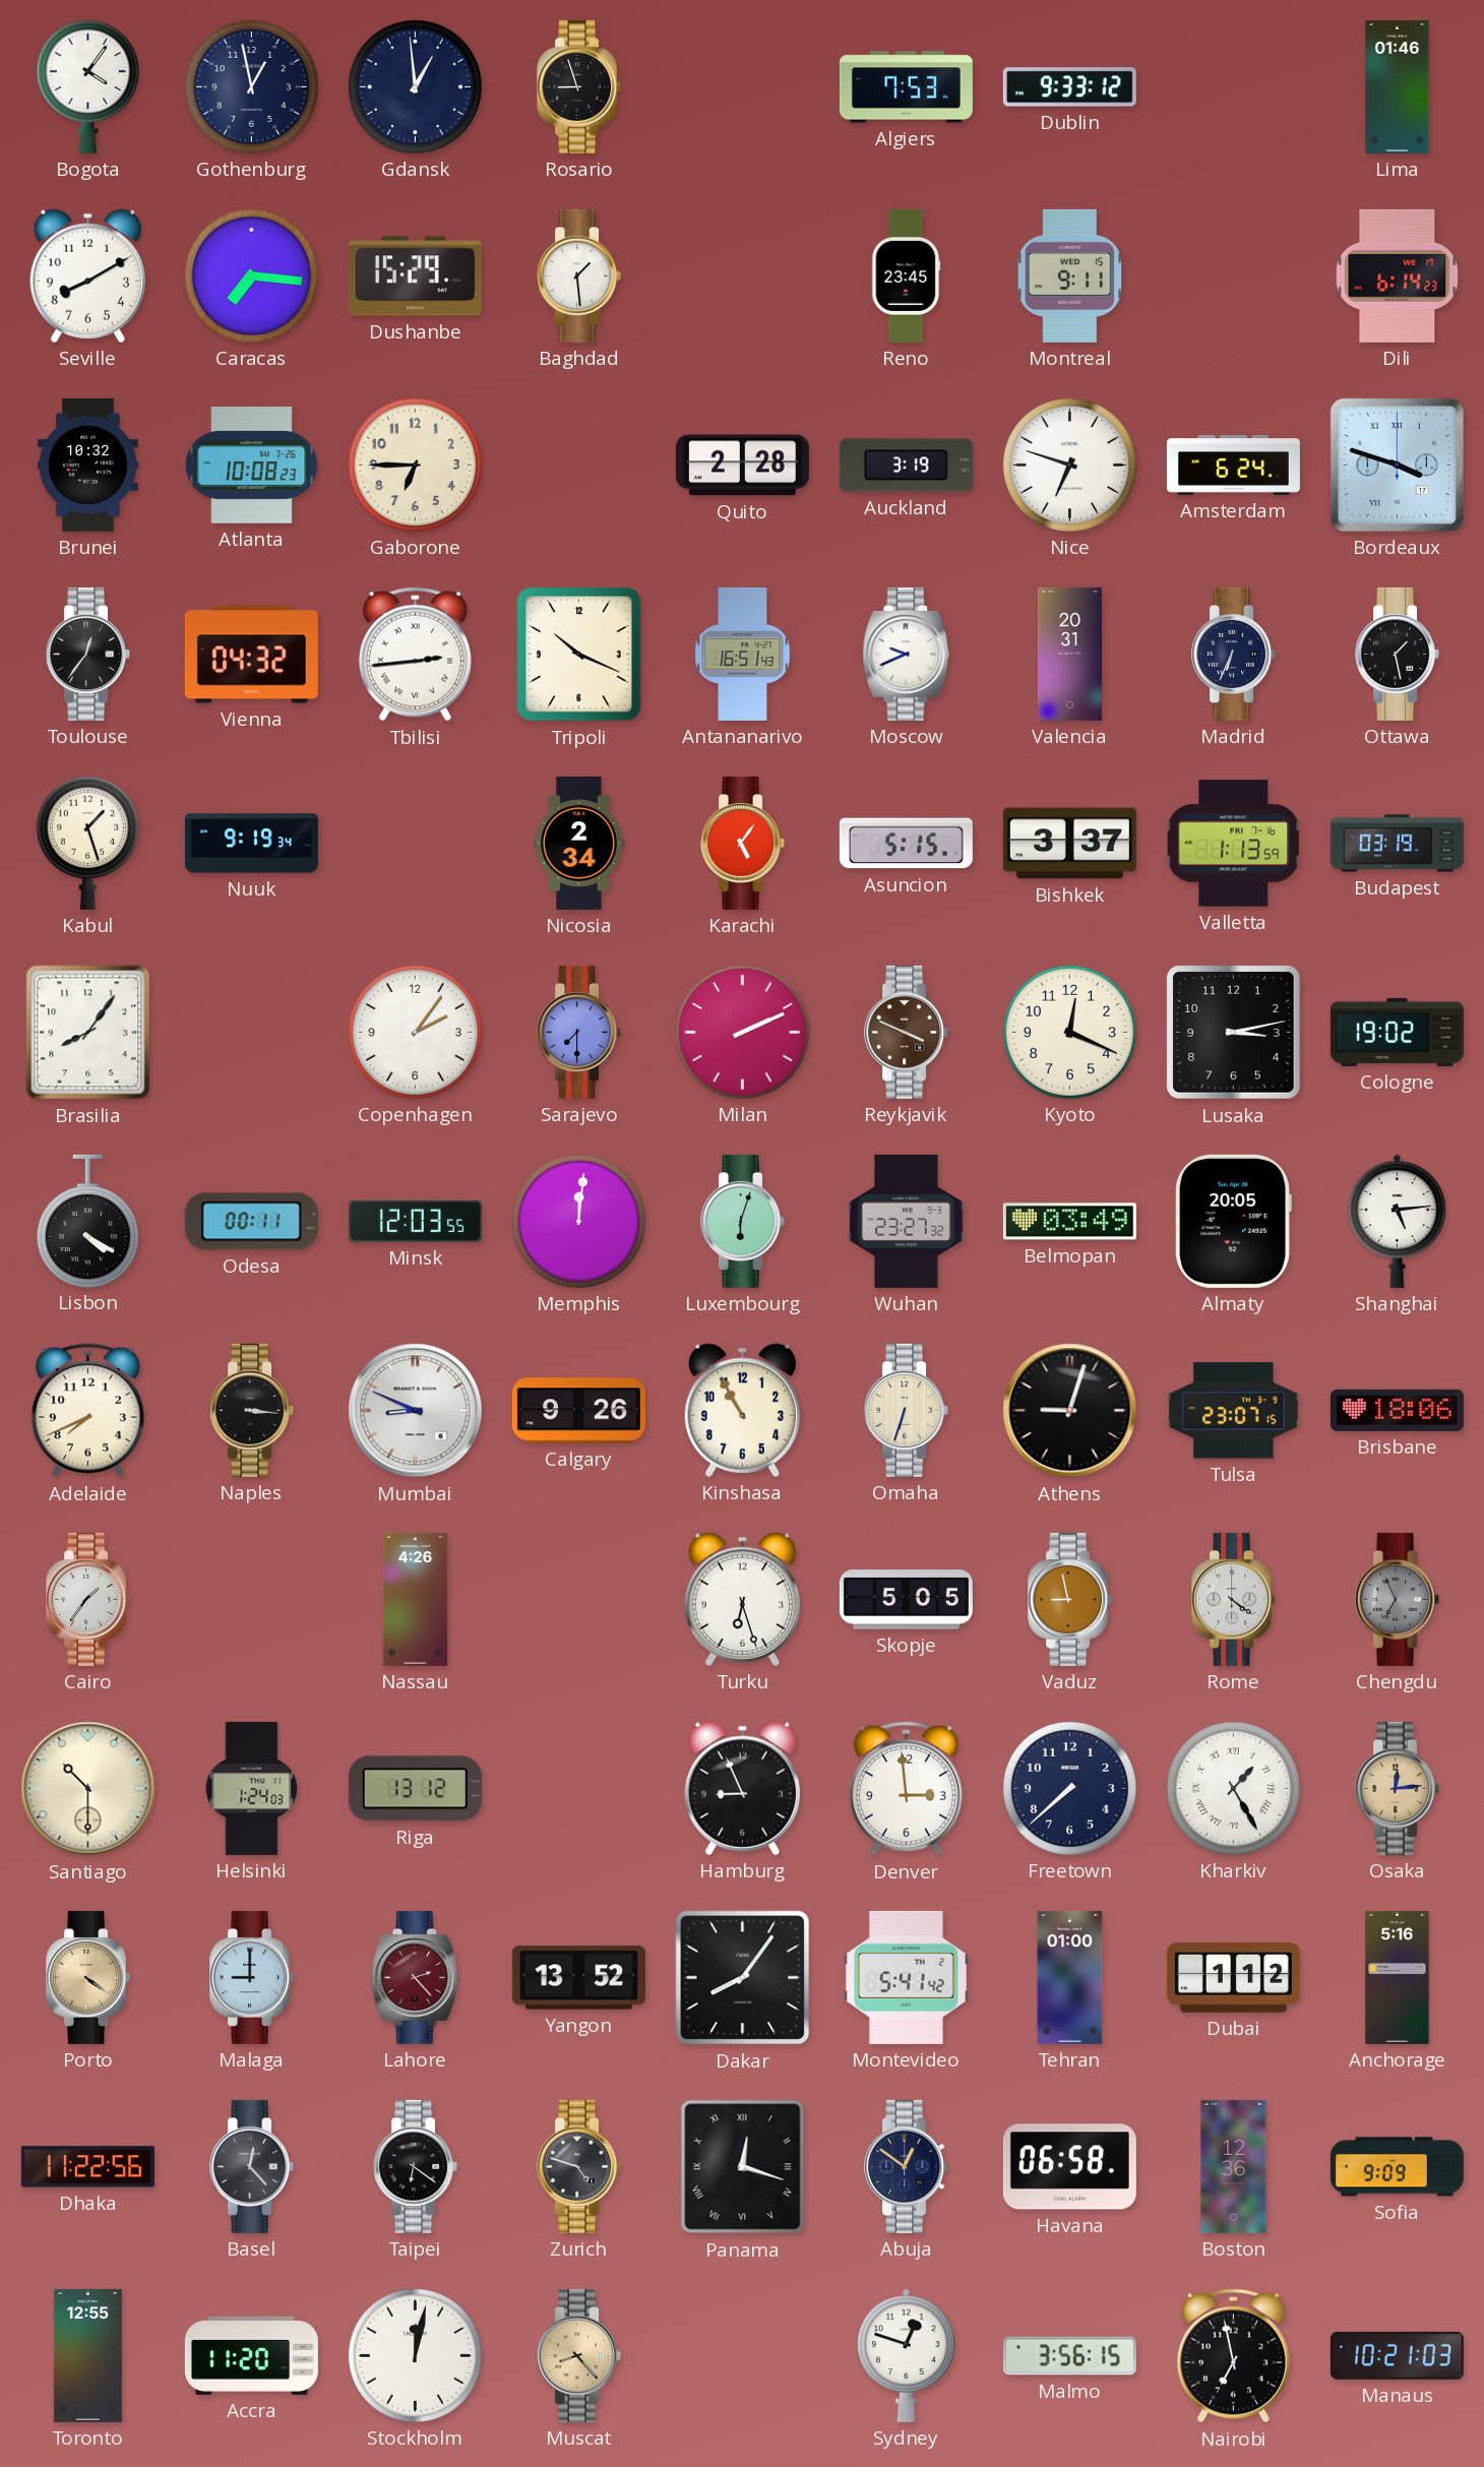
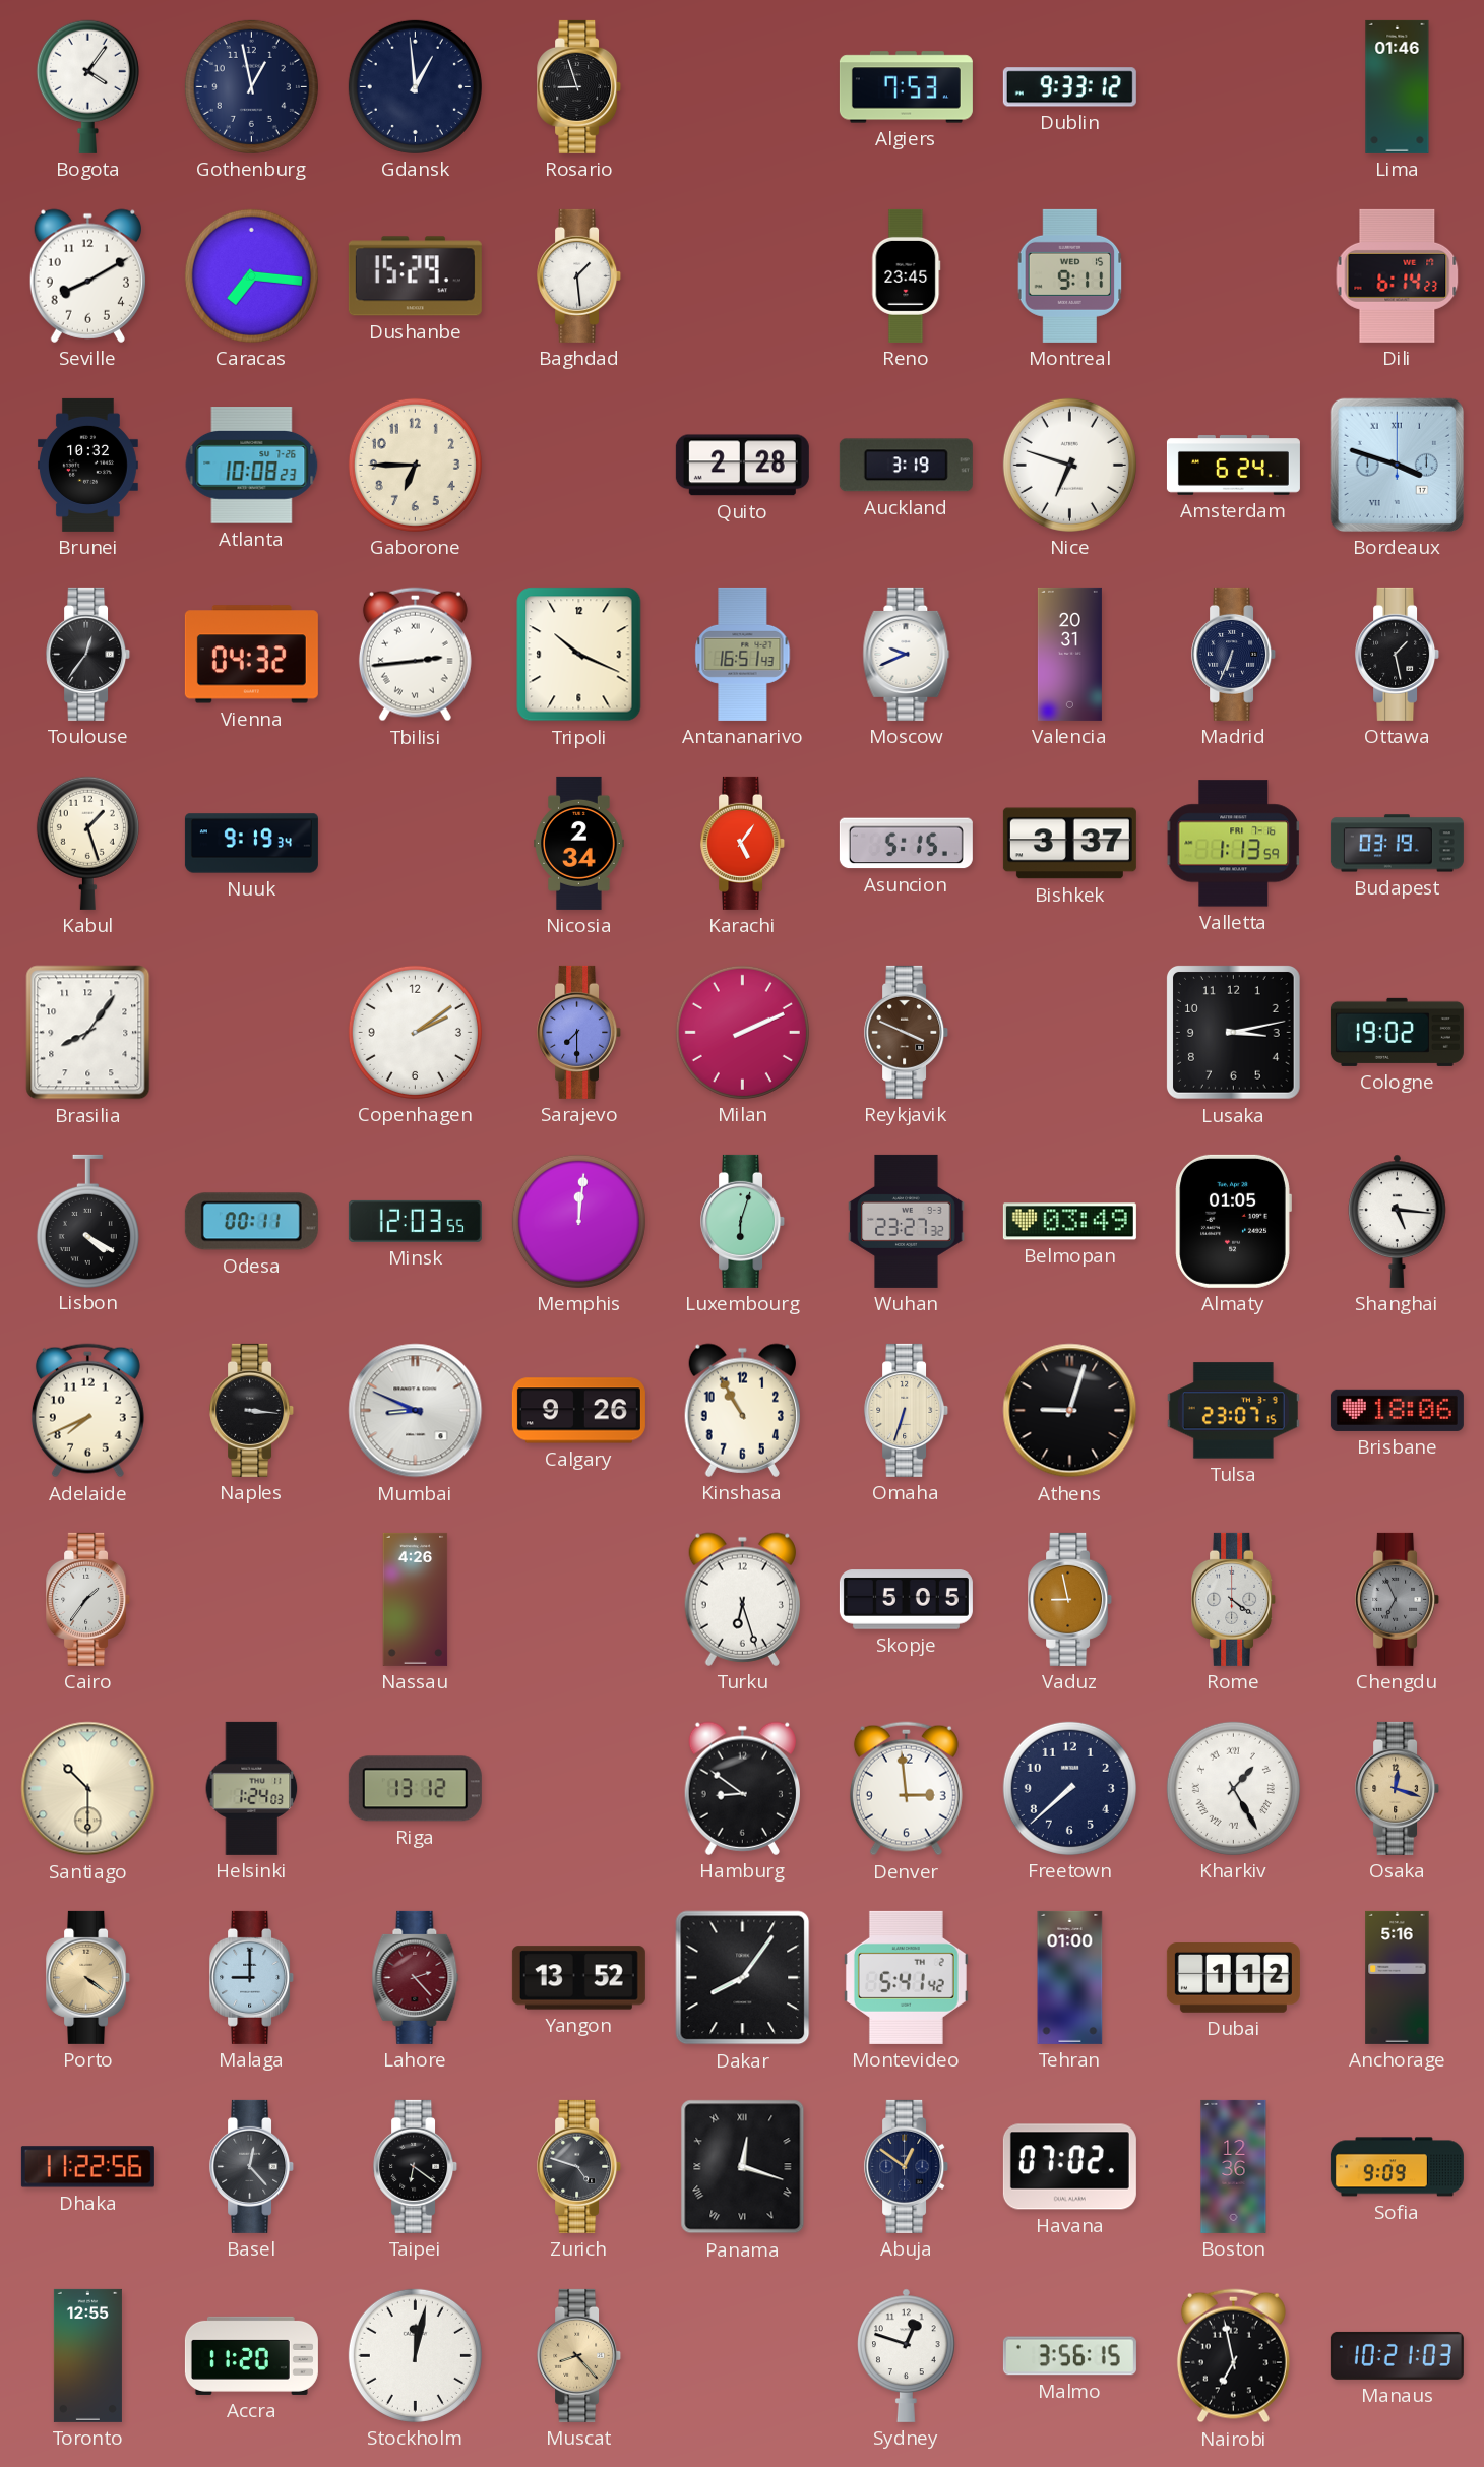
Copenhagen: 2:06 -> 2:09
Kyoto: 12:19 -> none
Almaty: 20:05 -> 01:05
Shanghai: 5:14 -> 5:16
Hamburg: 8:56 -> 8:51
Osaka: 12:14 -> 12:18
Havana: 06:58 -> 07:02
